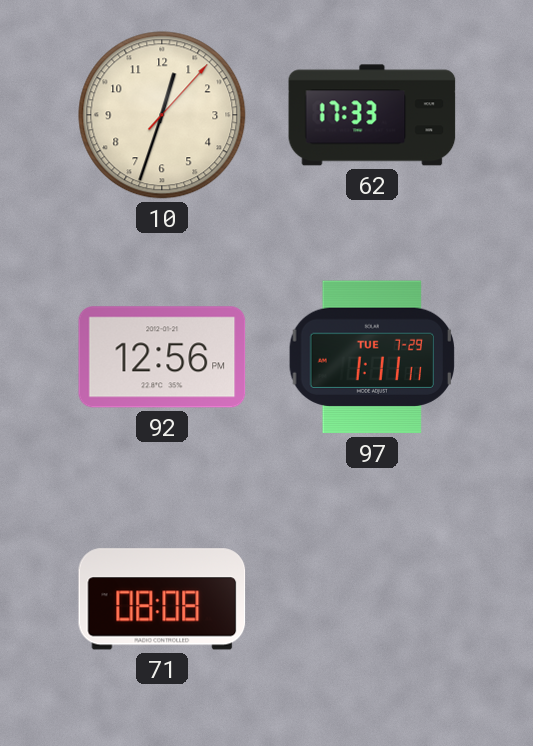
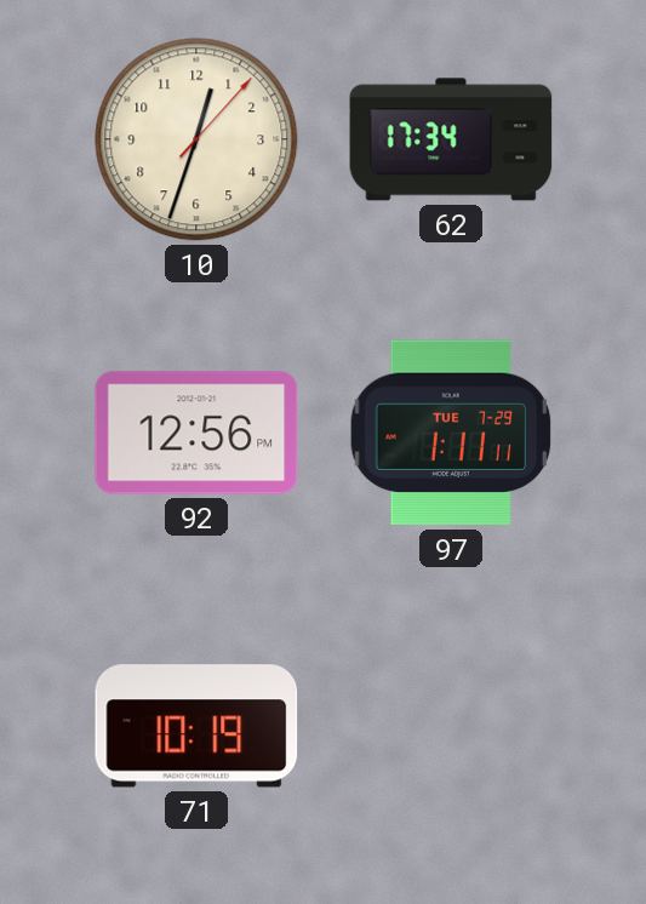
62: 17:33 -> 17:34
71: 08:08 -> 10:19
